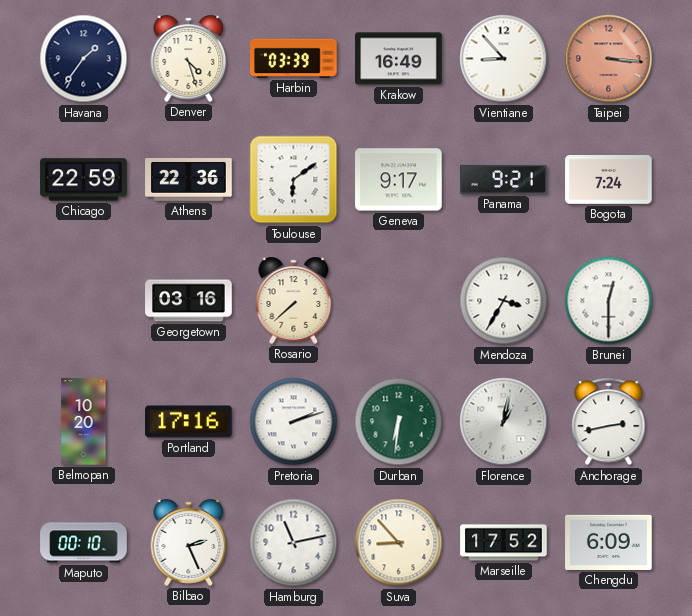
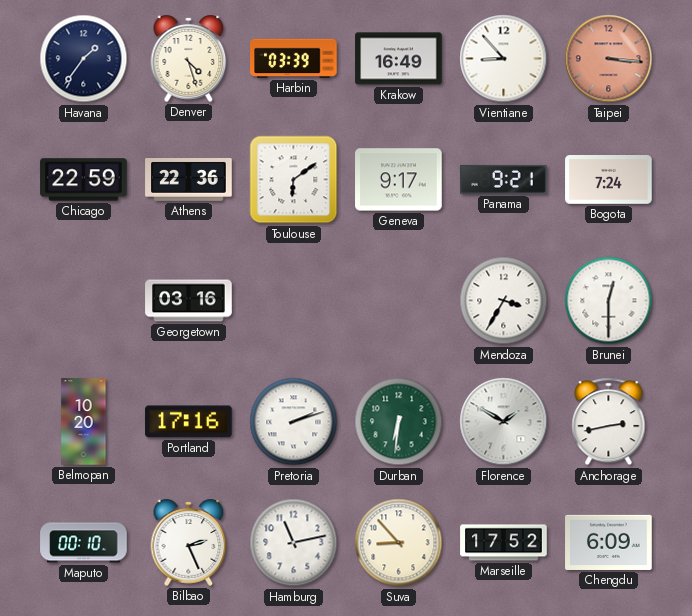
Rosario: 7:38 -> none
Florence: 1:02 -> 1:50
